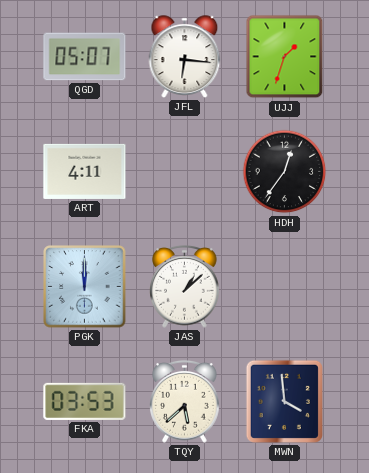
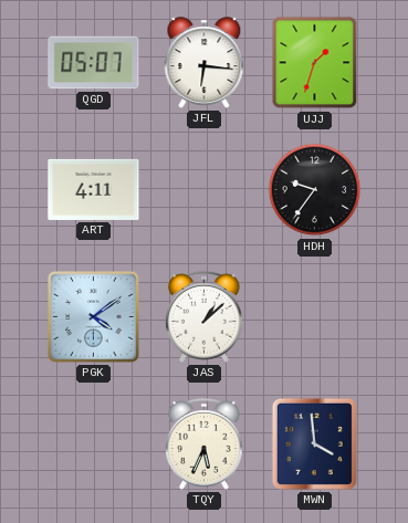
HDH: 12:36 -> 9:36
PGK: 12:00 -> 4:09
FKA: 03:53 -> none
TQY: 5:38 -> 5:34
